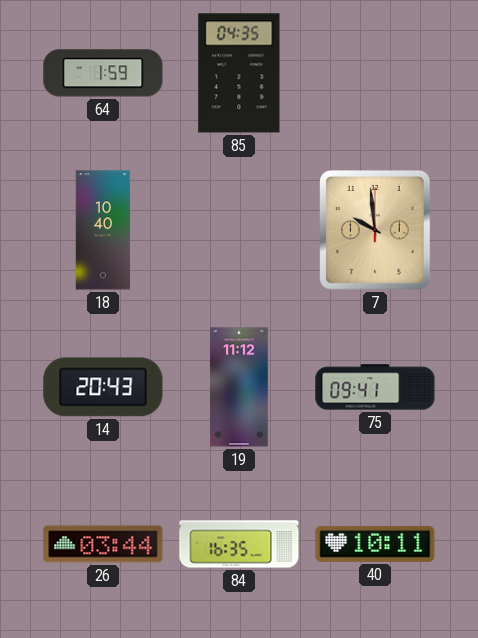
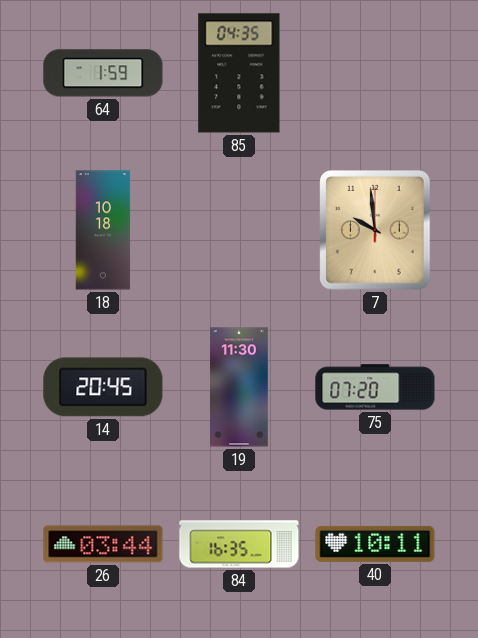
18: 10:40 -> 10:18
14: 20:43 -> 20:45
19: 11:12 -> 11:30
75: 09:41 -> 07:20
